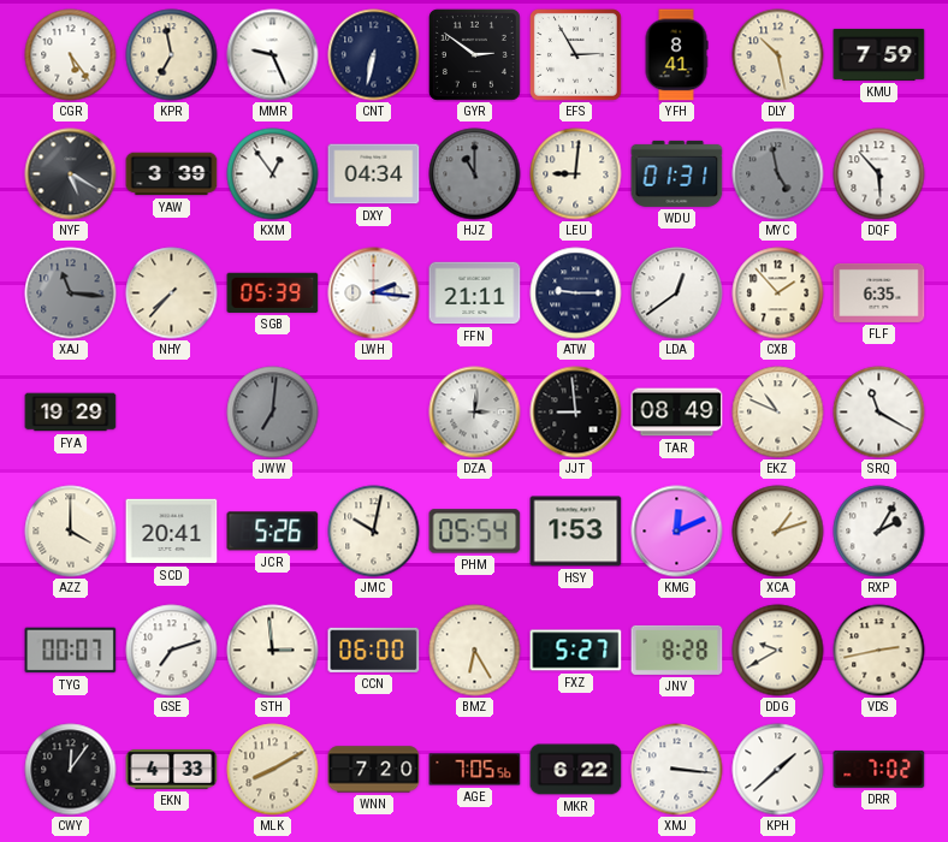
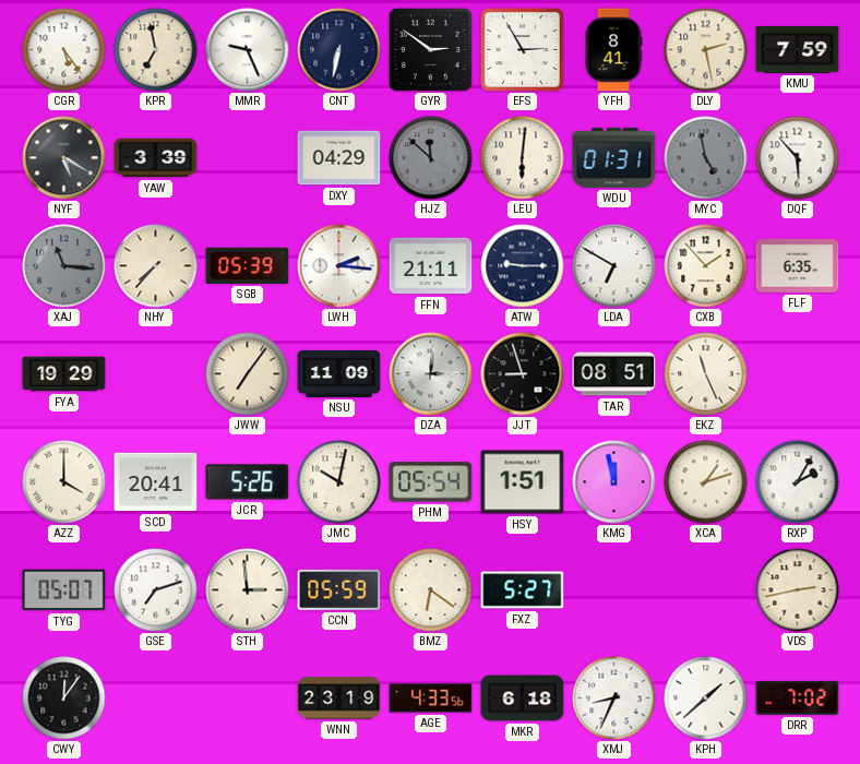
DLY: 10:28 -> 2:28
KXM: 12:54 -> none
DXY: 04:34 -> 04:29
HJZ: 11:00 -> 11:52
LEU: 9:01 -> 6:01
LDA: 12:39 -> 6:50
JWW: 7:01 -> 7:06
JWW dial: grey -> cream
NSU: none -> 11:09
JJT: 8:59 -> 8:57
TAR: 08:49 -> 08:51
EKZ: 10:49 -> 11:26
SRQ: 11:20 -> none
HSY: 1:53 -> 1:51
KMG: 12:11 -> 11:58
TYG: 00:07 -> 05:07
CCN: 06:00 -> 05:59
BMZ: 6:25 -> 6:21
JNV: 8:28 -> none
DDG: 9:40 -> none
EKN: 4:33 -> none
MLK: 8:10 -> none
WNN: 7:20 -> 23:19
AGE: 7:05 -> 4:33
MKR: 6:22 -> 6:18
XMJ: 3:16 -> 8:34
